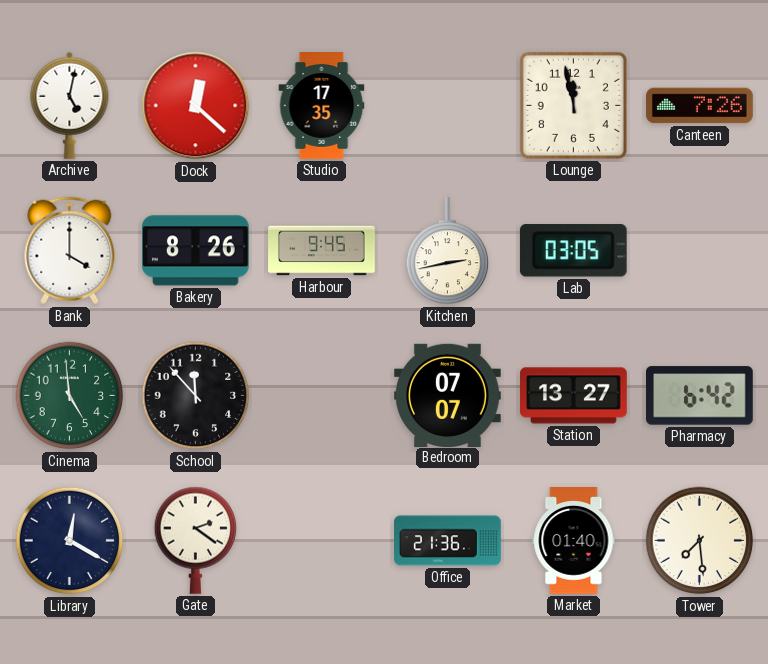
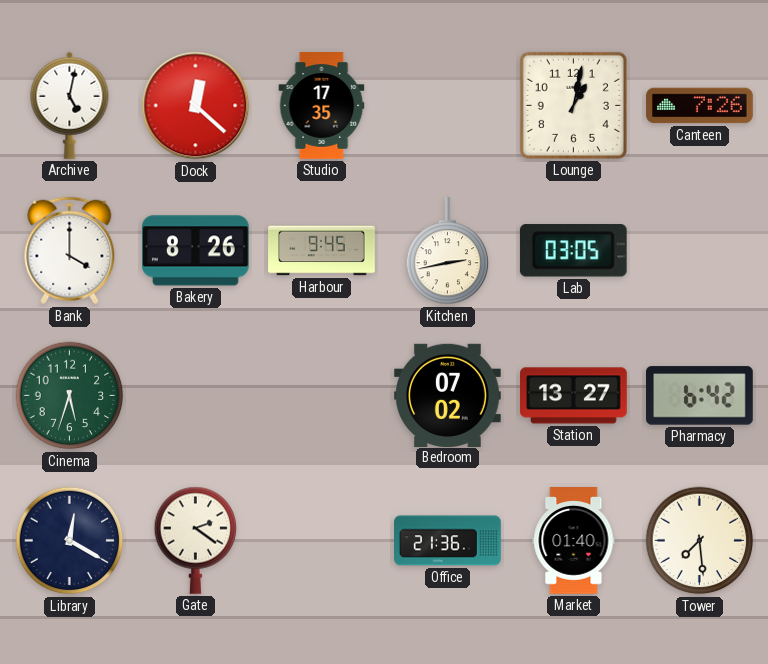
Lounge: 11:58 -> 1:02
Cinema: 4:59 -> 5:33
School: 11:53 -> none
Bedroom: 07:07 -> 07:02
